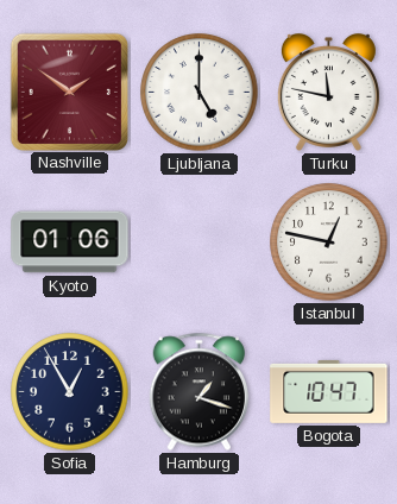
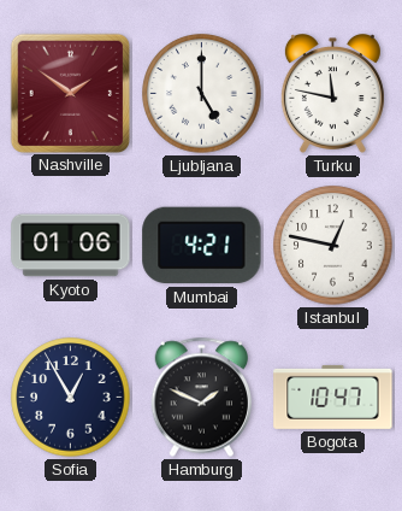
Mumbai: none -> 4:21
Hamburg: 1:18 -> 1:49
